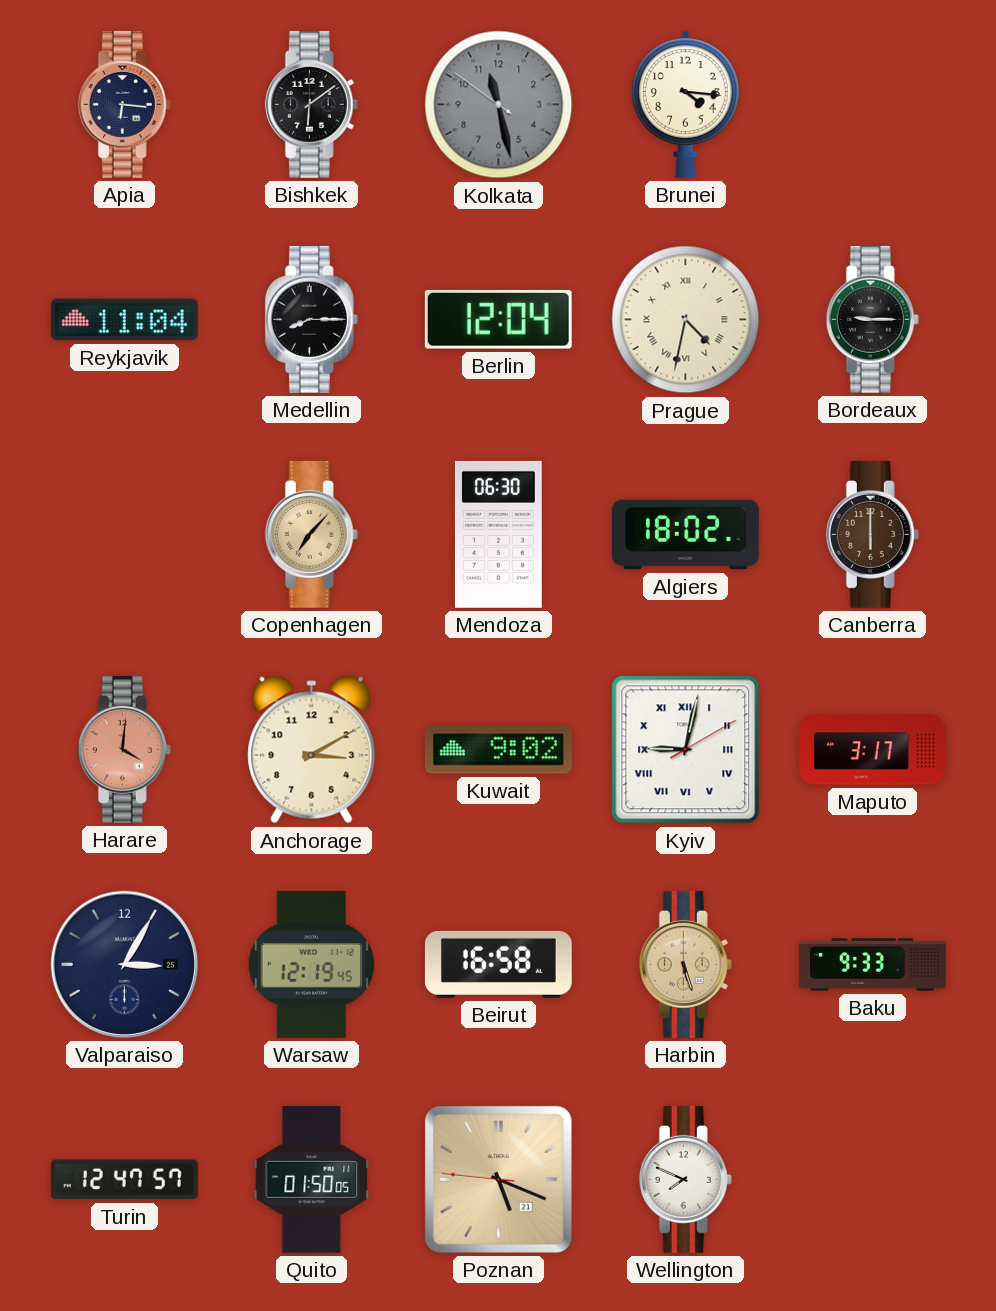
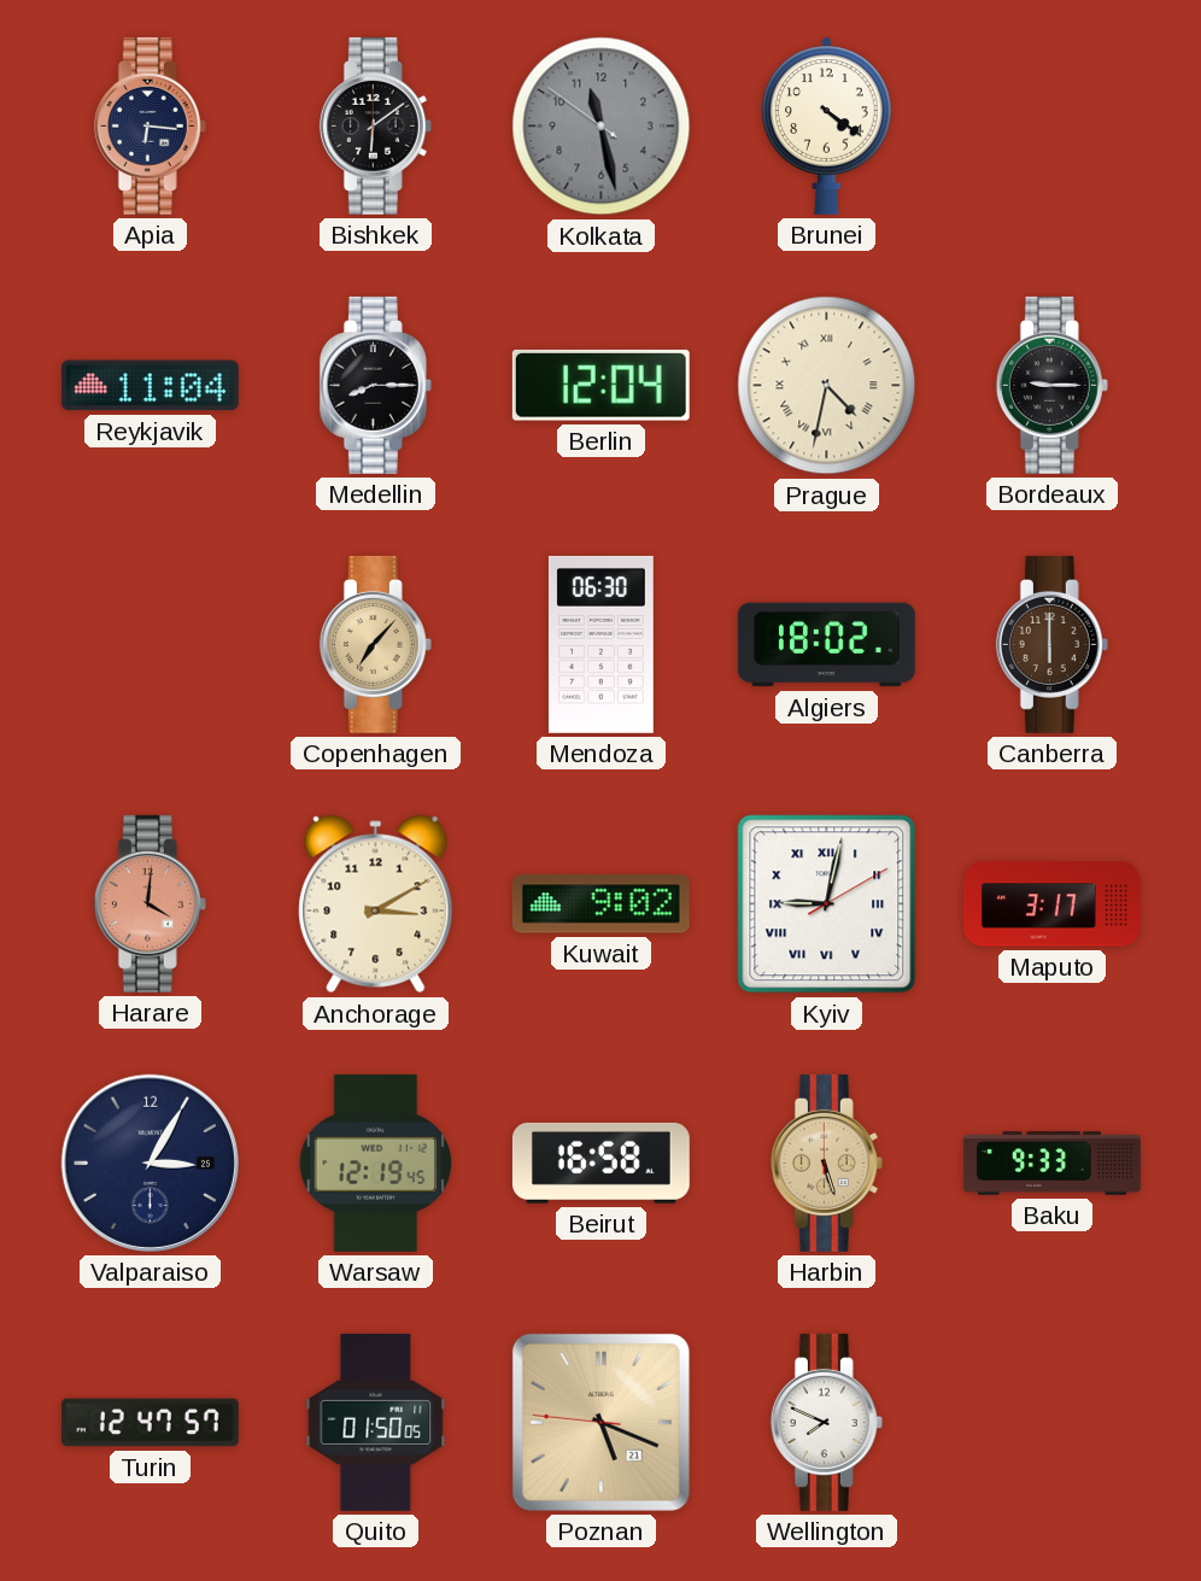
Brunei: 4:16 -> 4:21
